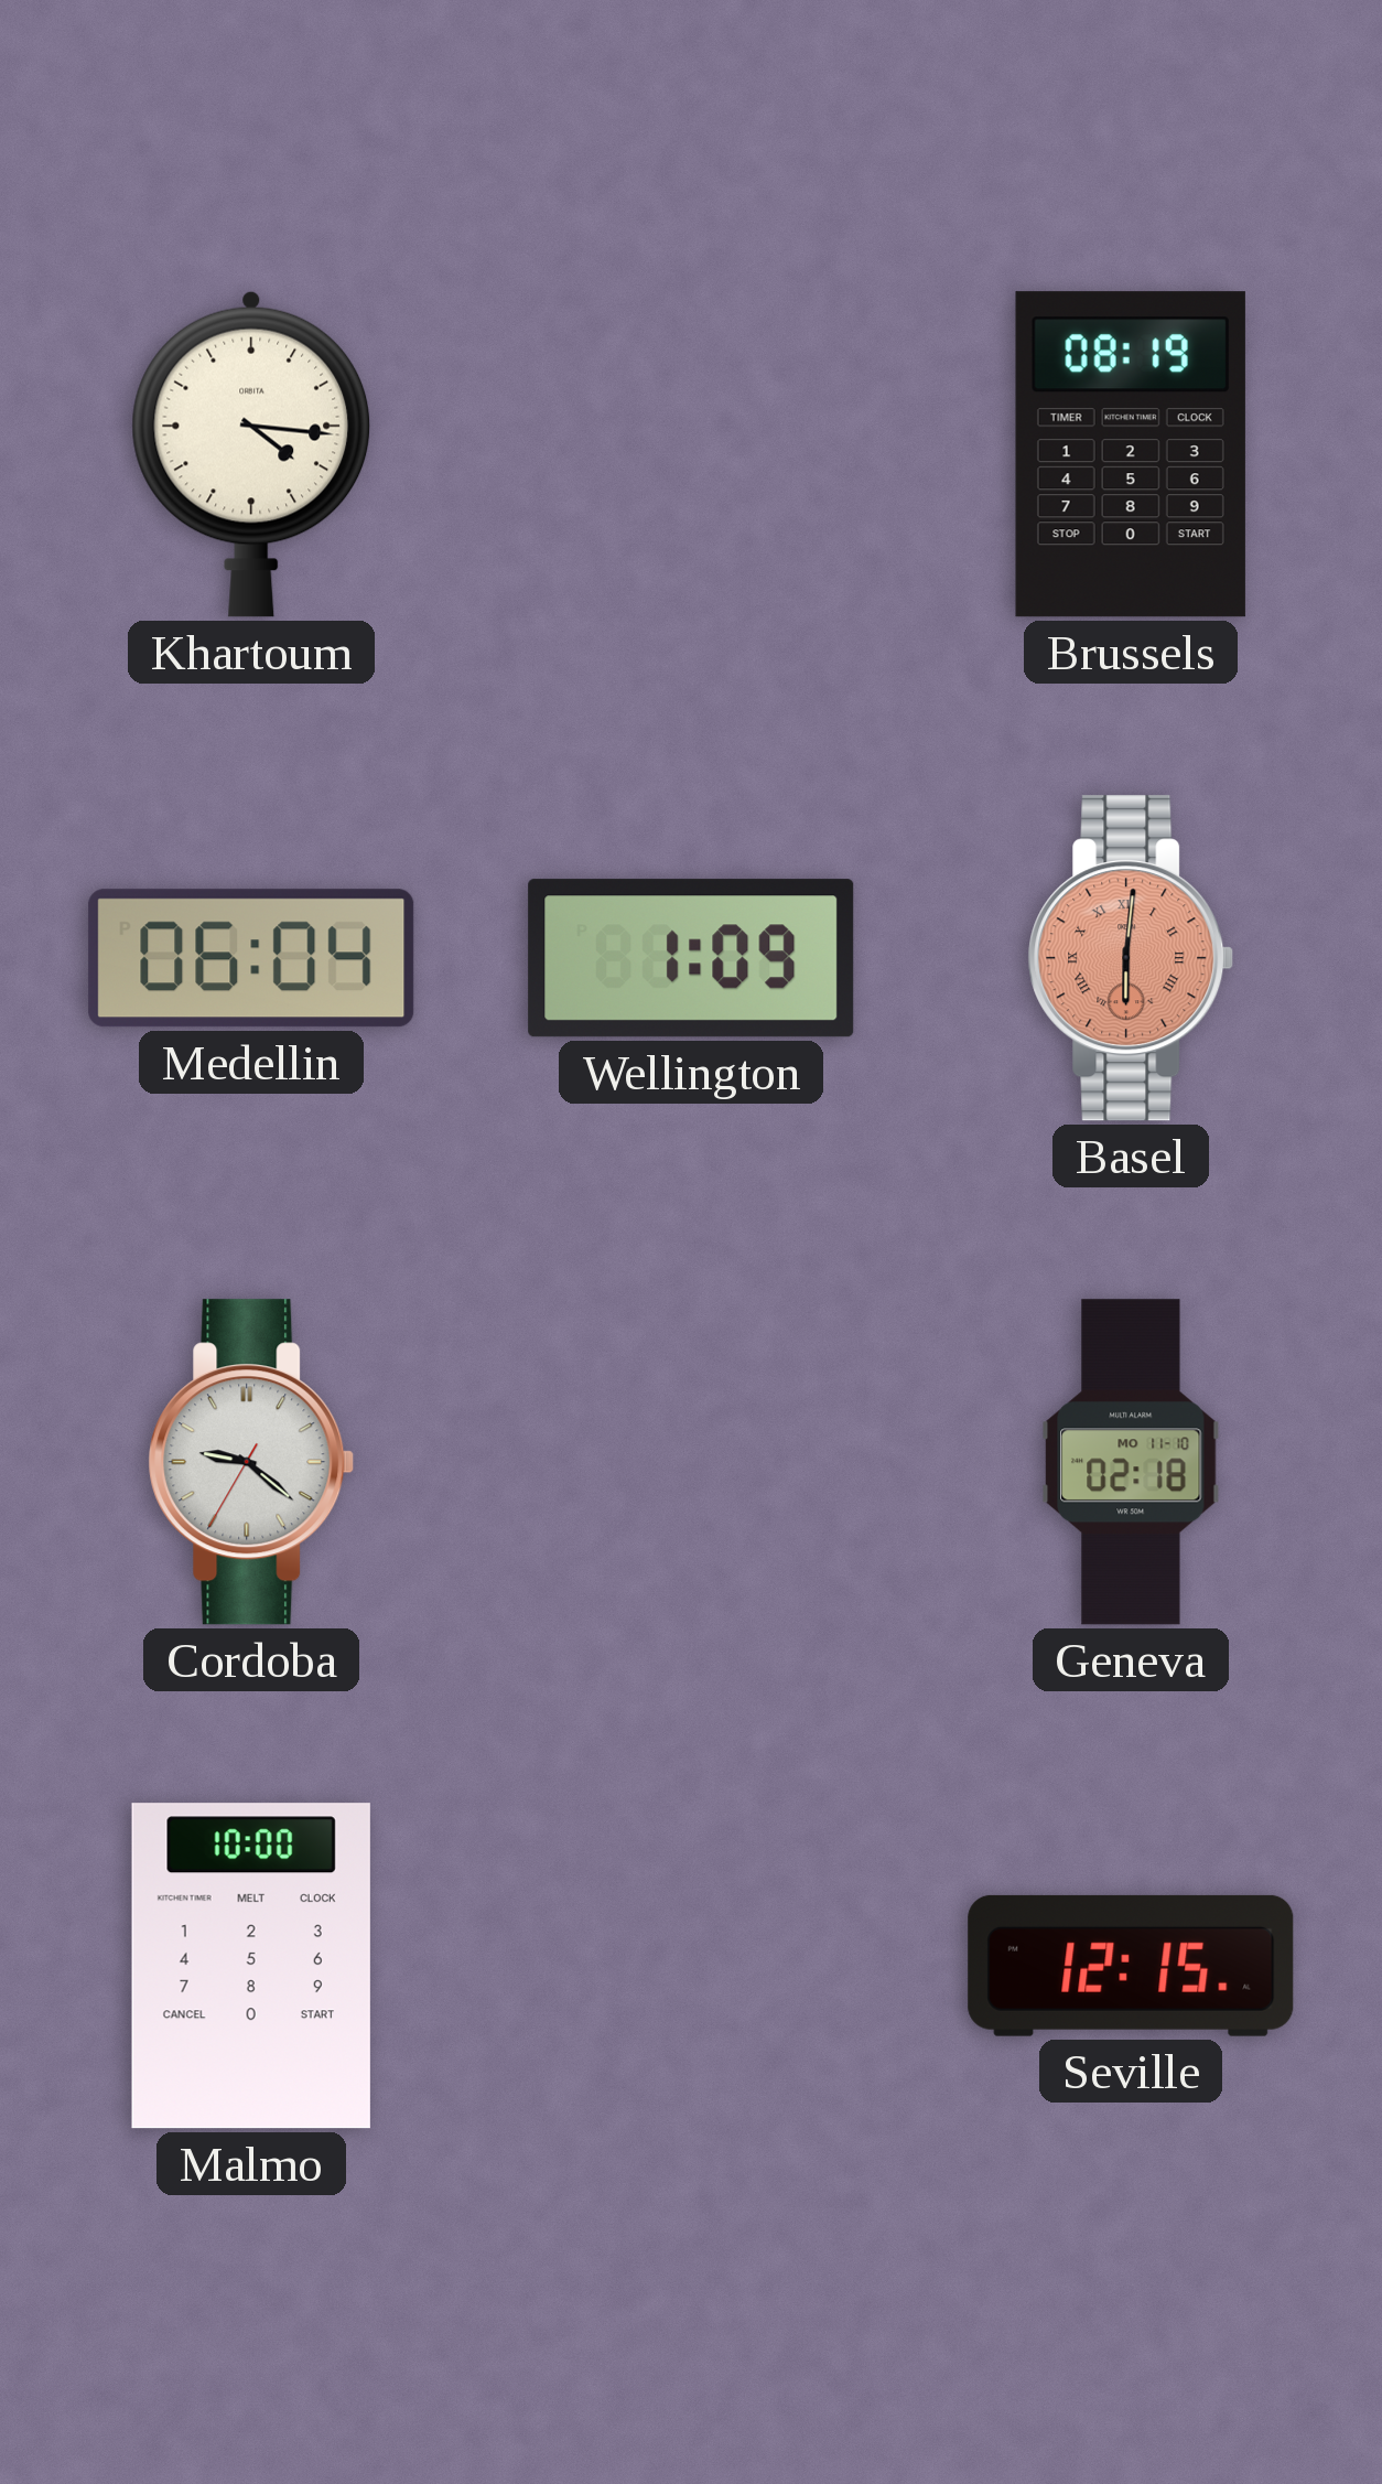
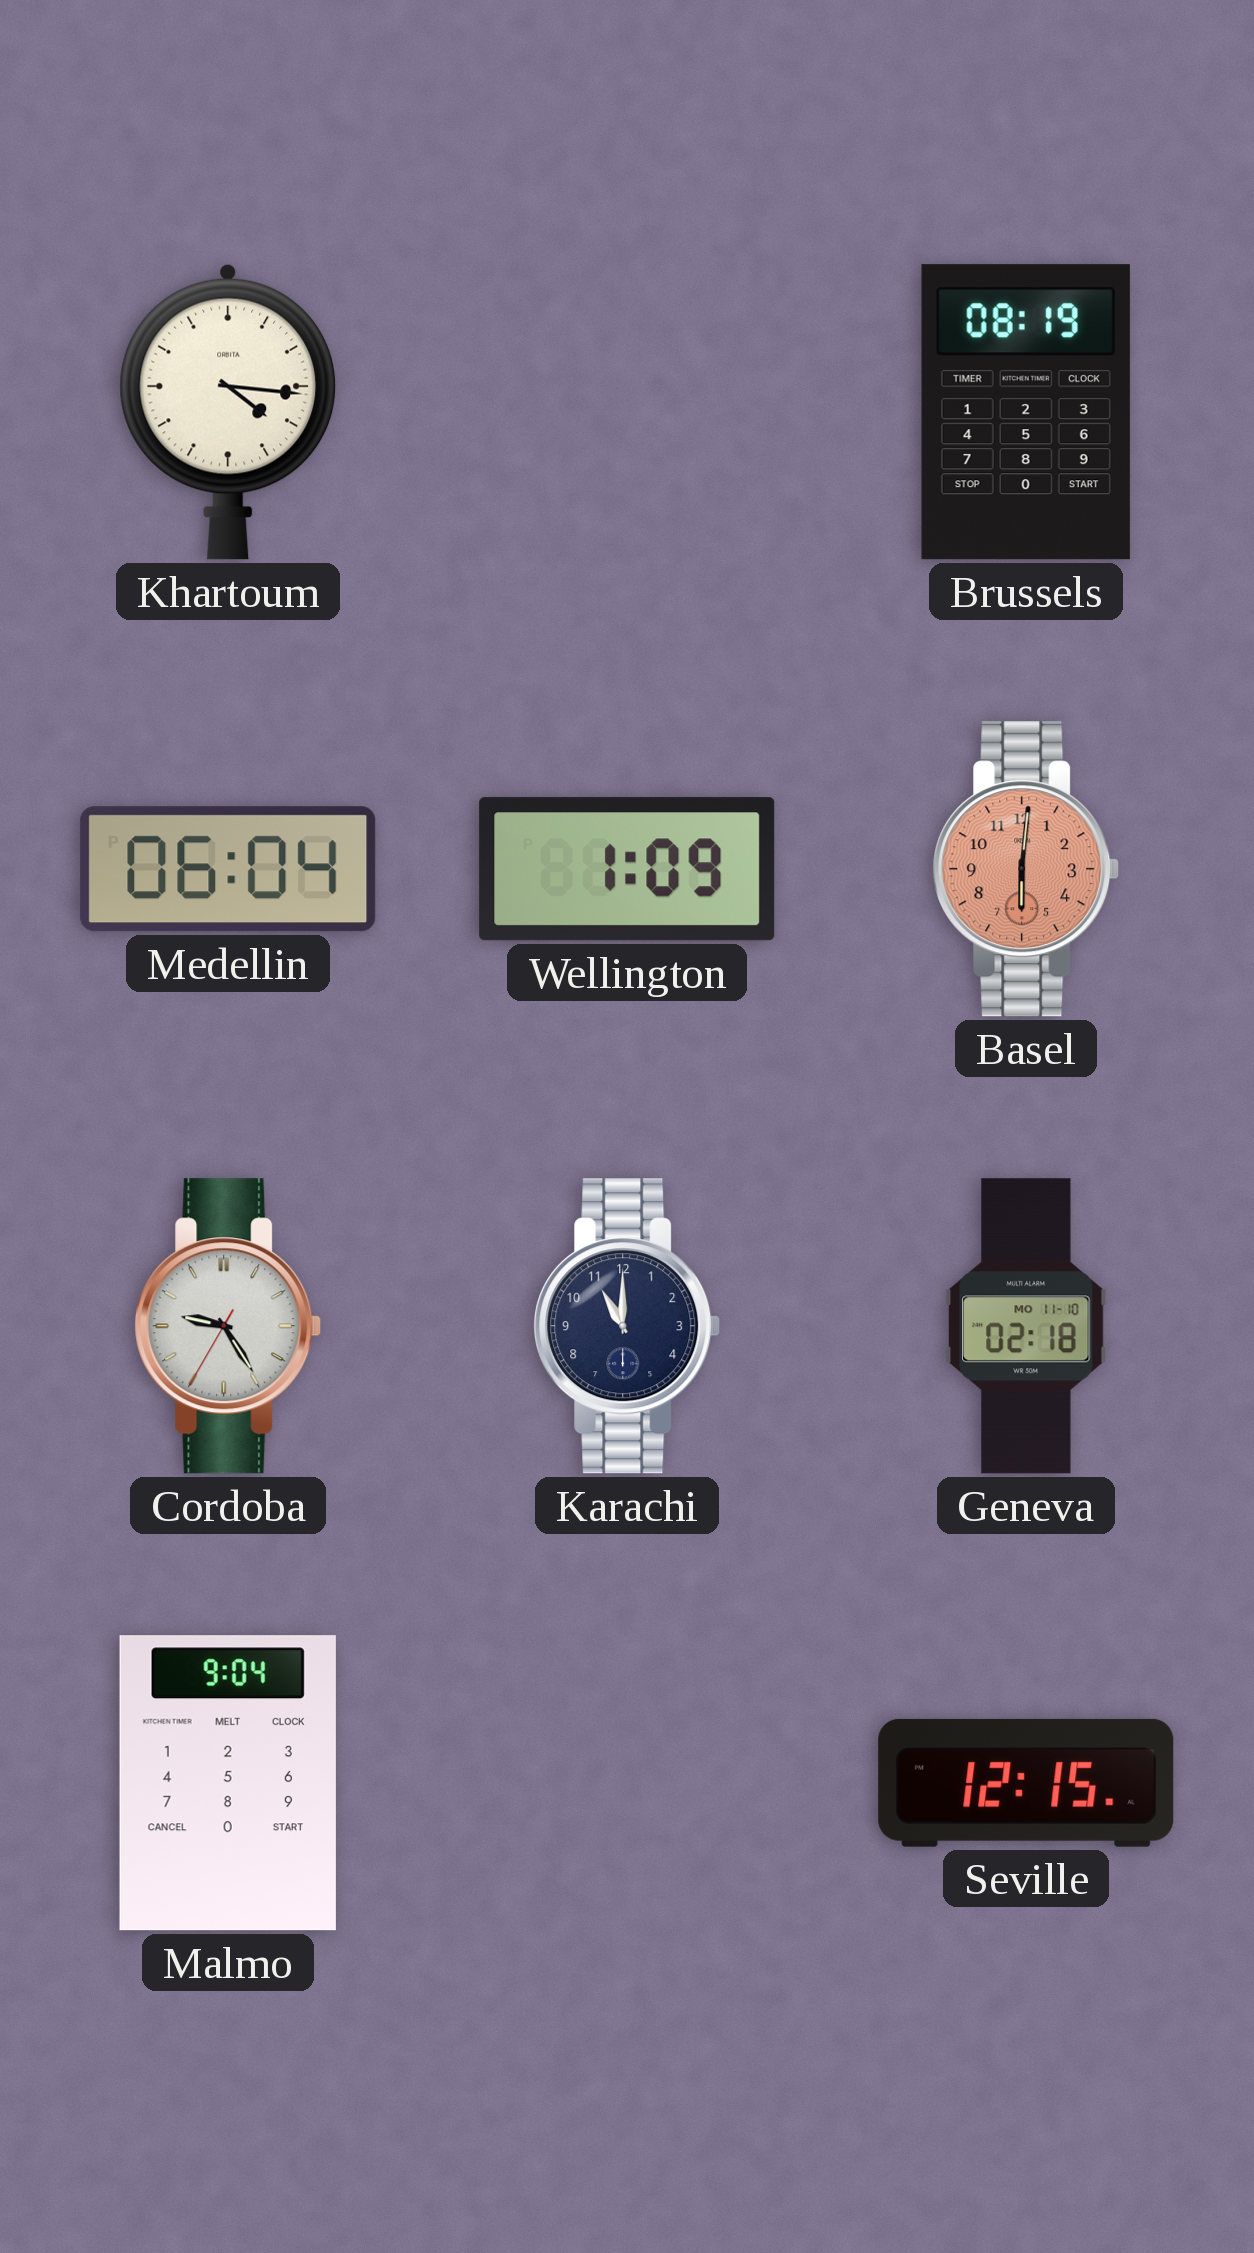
Basel numerals: Roman -> Arabic
Cordoba: 9:21 -> 9:24
Karachi: none -> 11:00
Malmo: 10:00 -> 9:04
